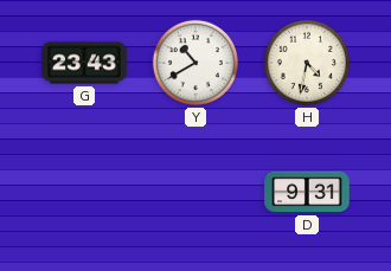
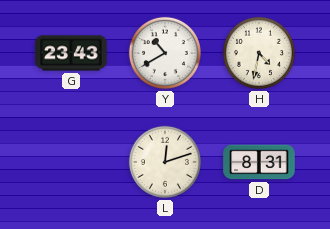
L: none -> 12:12
D: 9:31 -> 8:31
